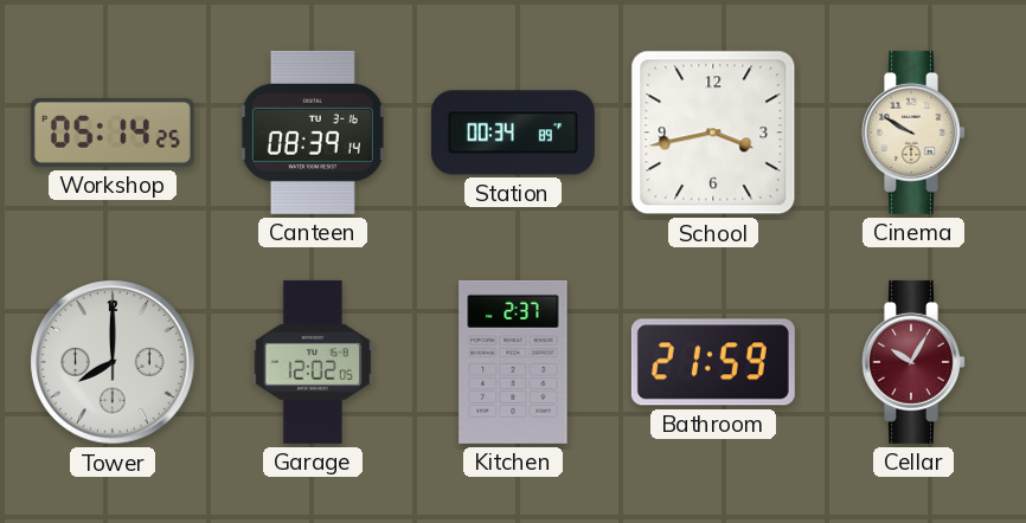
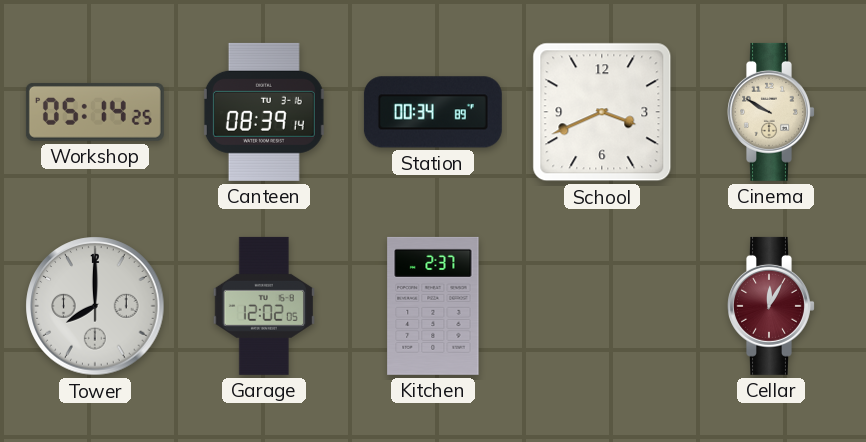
School: 3:43 -> 3:41
Bathroom: 21:59 -> none
Cellar: 10:05 -> 12:05
